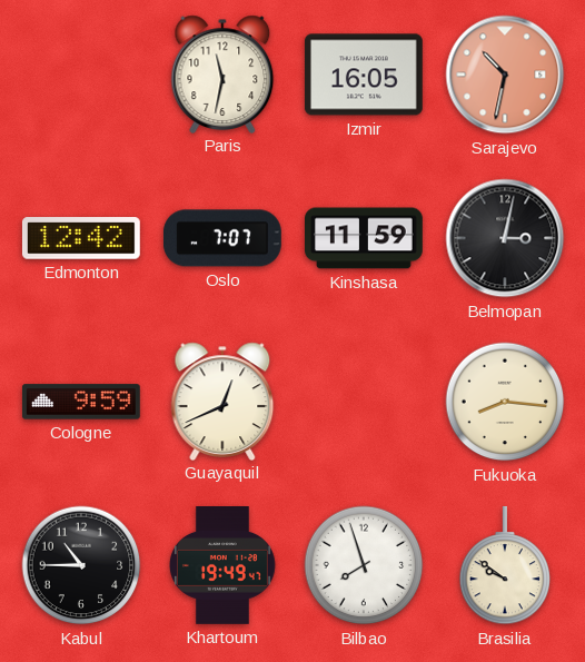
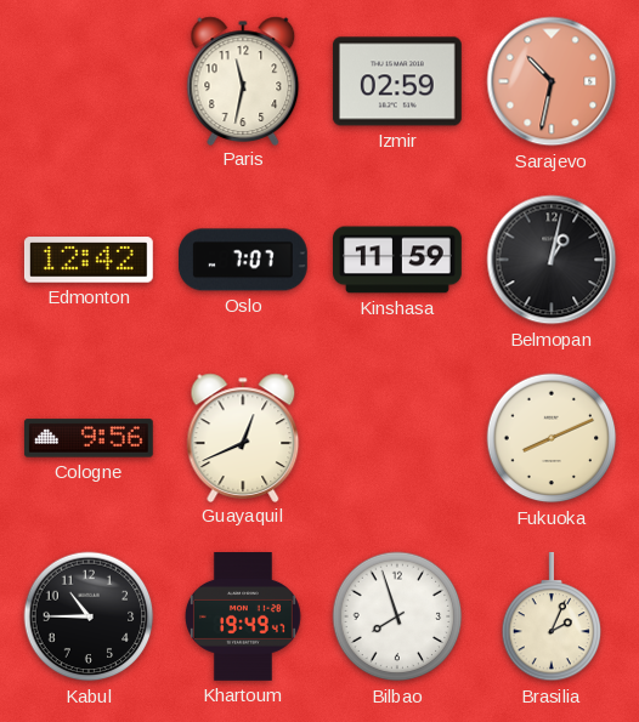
Izmir: 16:05 -> 02:59
Belmopan: 3:02 -> 1:02
Cologne: 9:59 -> 9:56
Fukuoka: 8:16 -> 8:11
Brasilia: 9:51 -> 2:04
